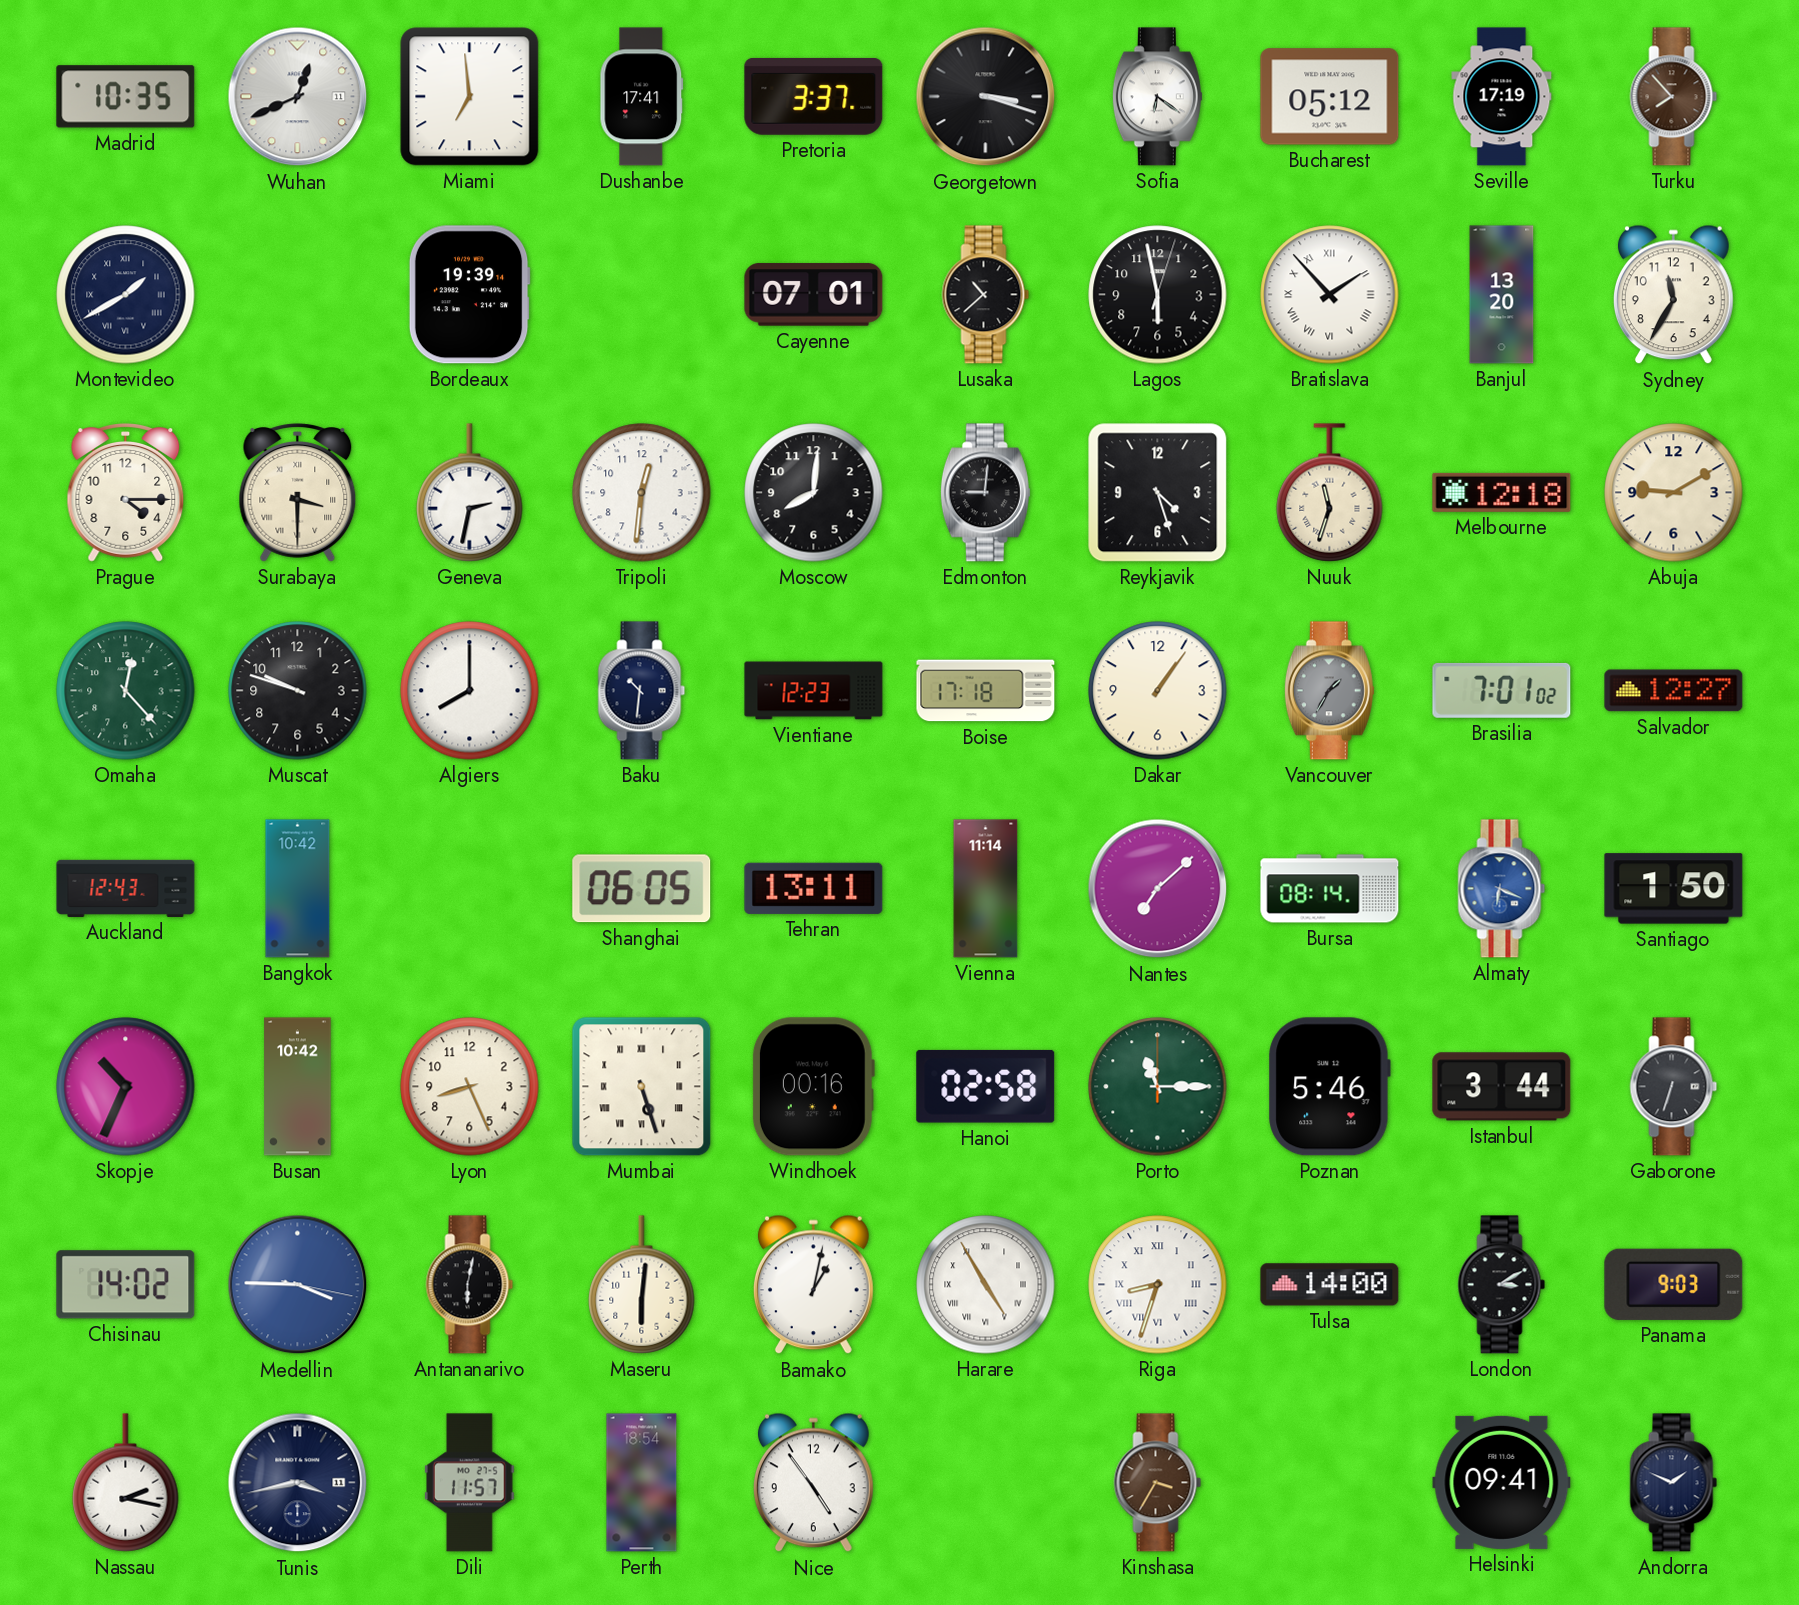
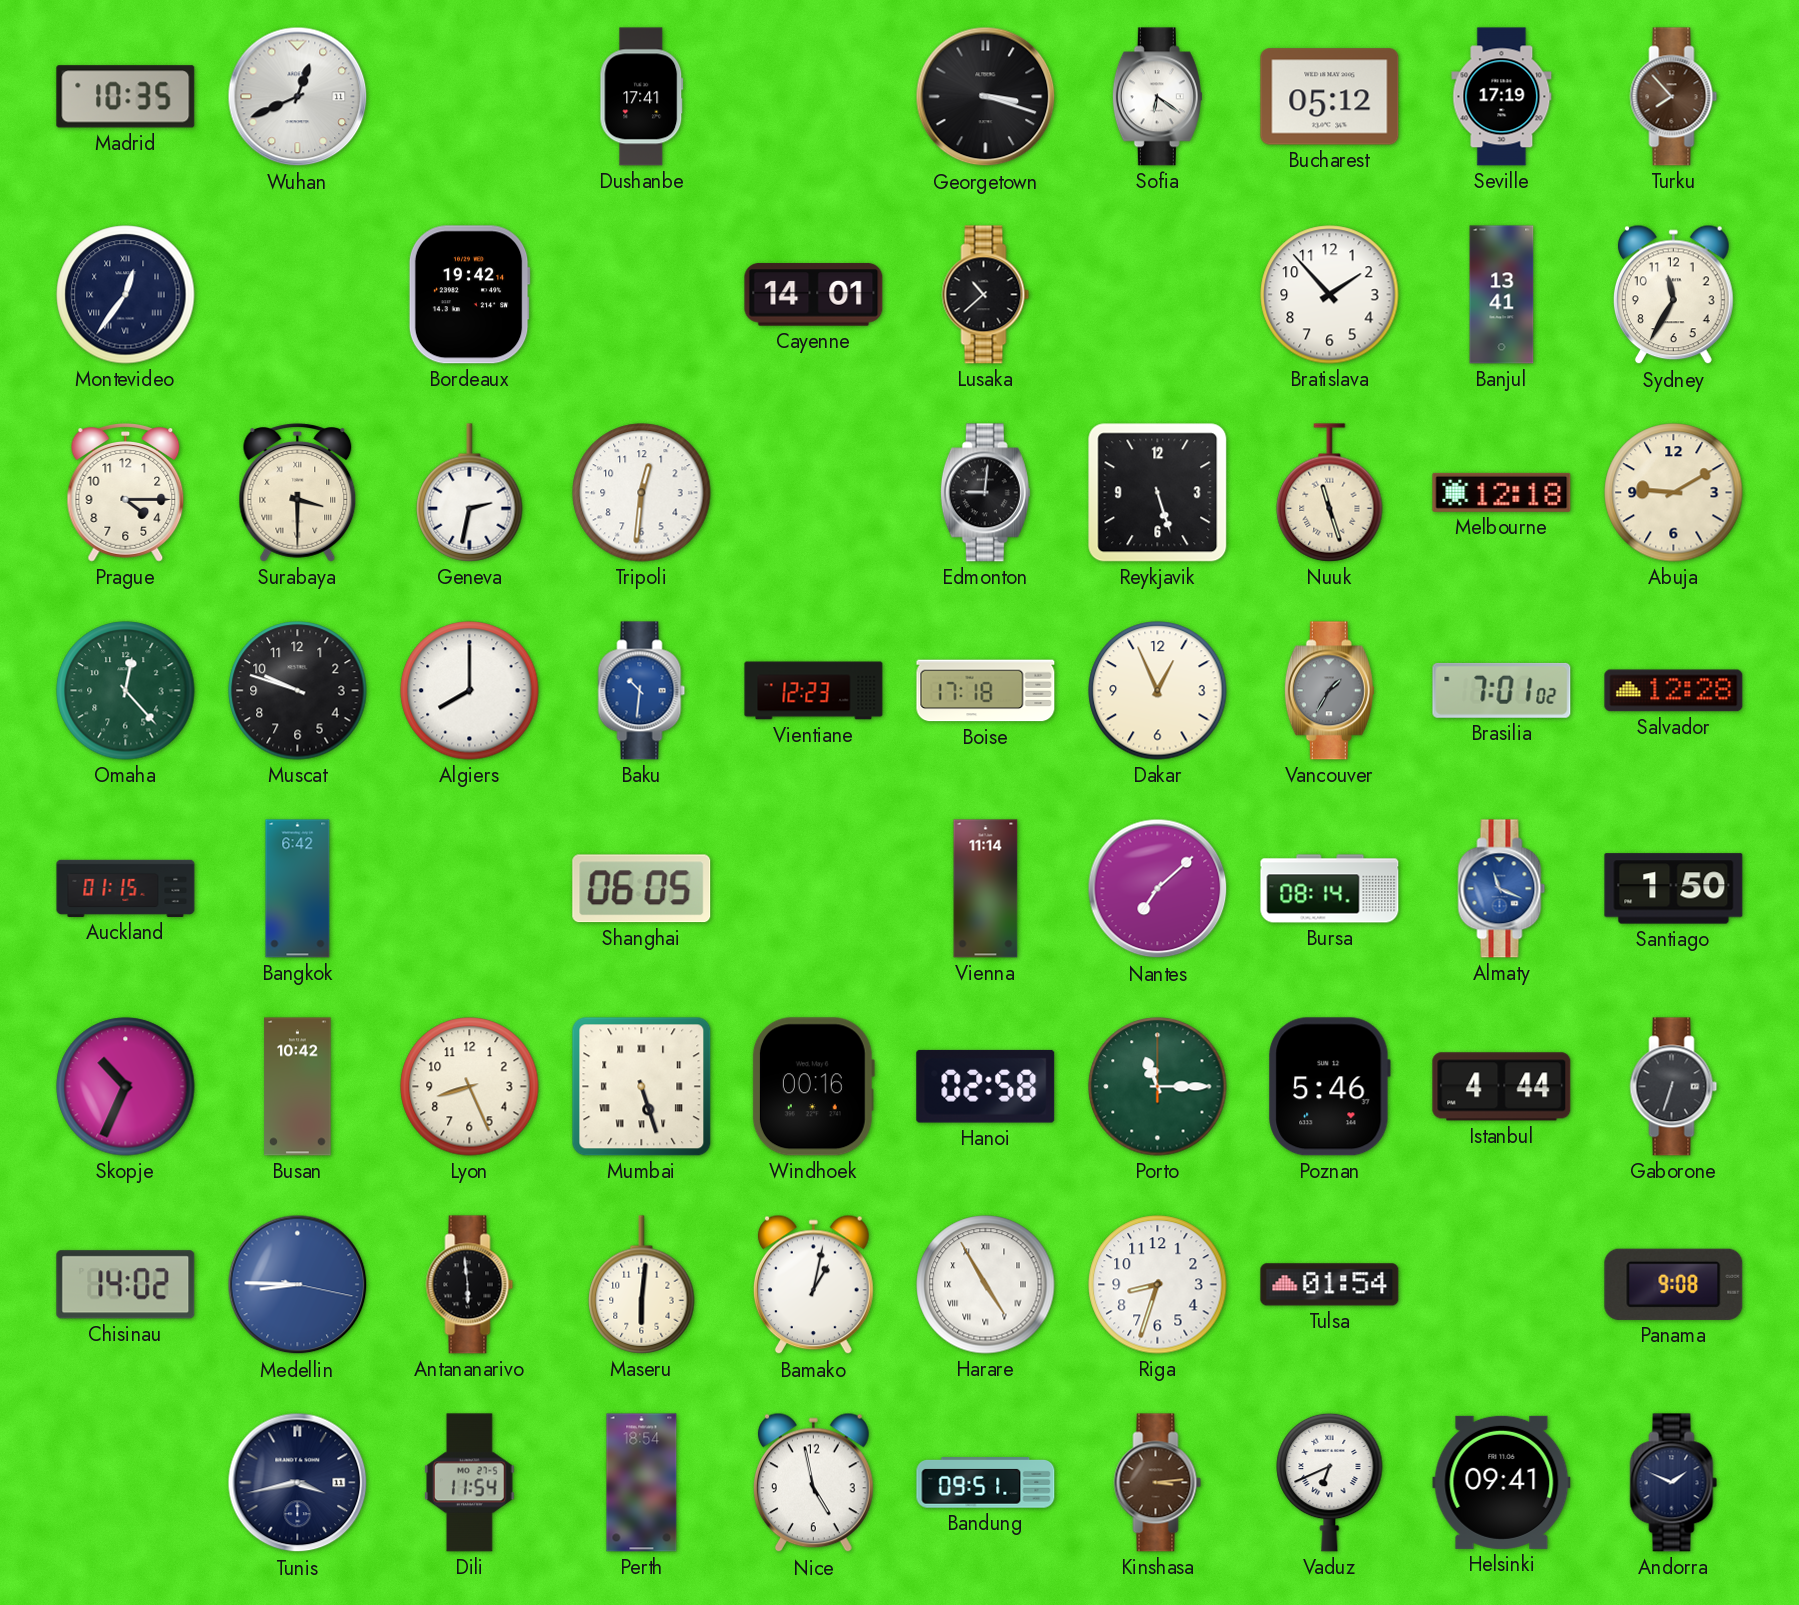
Miami: 6:59 -> none
Pretoria: 3:37 -> none
Montevideo: 1:40 -> 12:36
Bordeaux: 19:39 -> 19:42
Cayenne: 07:01 -> 14:01
Lagos: 5:58 -> none
Bratislava numerals: Roman -> Arabic
Banjul: 13:20 -> 13:41
Moscow: 8:01 -> none
Reykjavik: 4:27 -> 5:27
Nuuk: 11:33 -> 11:27
Baku dial: navy -> blue
Dakar: 1:06 -> 12:56
Salvador: 12:27 -> 12:28
Auckland: 12:43 -> 01:15
Bangkok: 10:42 -> 6:42
Tehran: 13:11 -> none
Almaty: 6:19 -> 11:19
Istanbul: 3:44 -> 4:44
Medellin: 3:45 -> 8:45
Antananarivo: 6:02 -> 5:59
Riga numerals: Roman -> Arabic
Tulsa: 14:00 -> 01:54
London: 3:10 -> none
Panama: 9:03 -> 9:08
Nassau: 2:17 -> none
Dili: 11:57 -> 11:54
Nice: 4:54 -> 4:58
Bandung: none -> 09:51
Kinshasa: 3:35 -> 3:14
Vaduz: none -> 6:41
